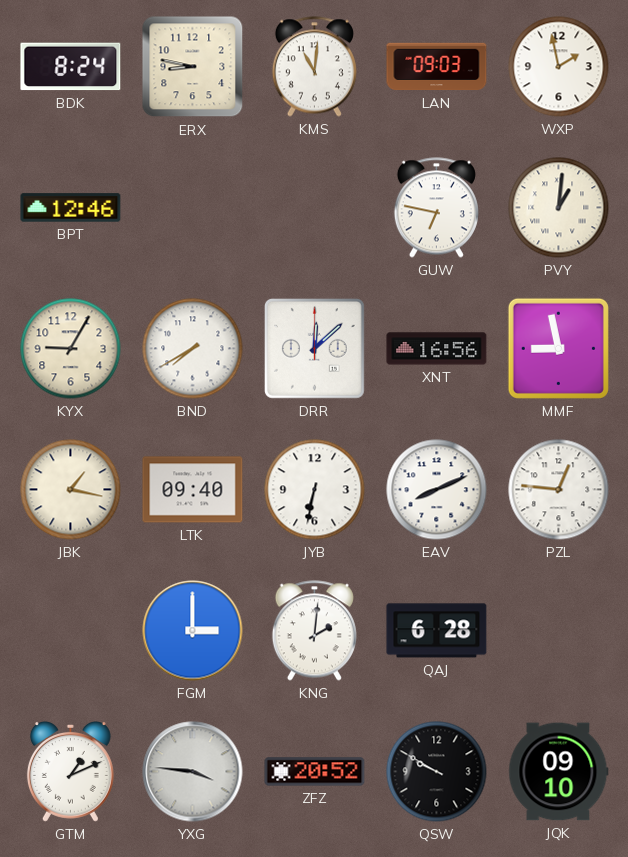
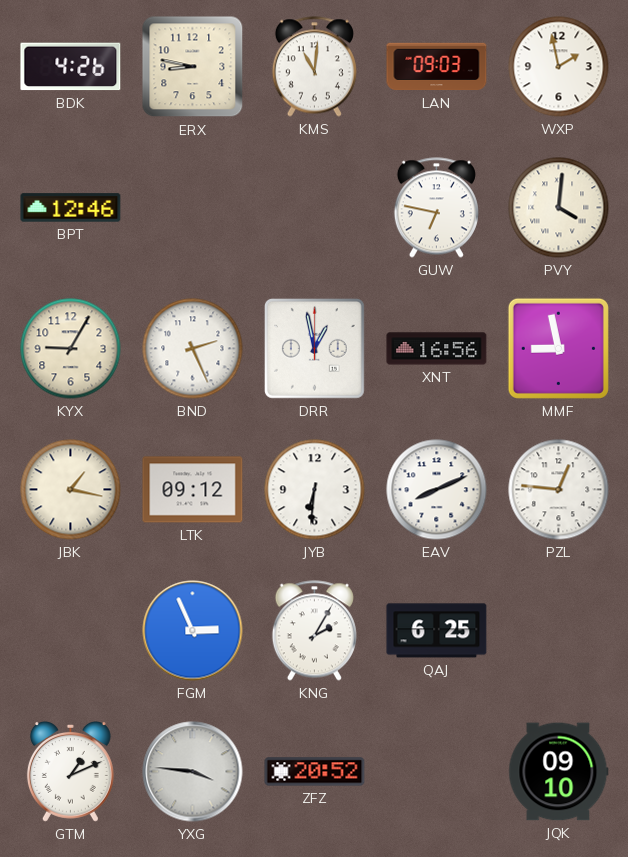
BDK: 8:24 -> 4:26
PVY: 1:01 -> 4:01
BND: 7:40 -> 2:26
DRR: 12:08 -> 12:58
LTK: 09:40 -> 09:12
JYB: 6:32 -> 6:31
FGM: 3:00 -> 2:56
KNG: 2:01 -> 2:05
QAJ: 6:28 -> 6:25
QSW: 9:50 -> none
